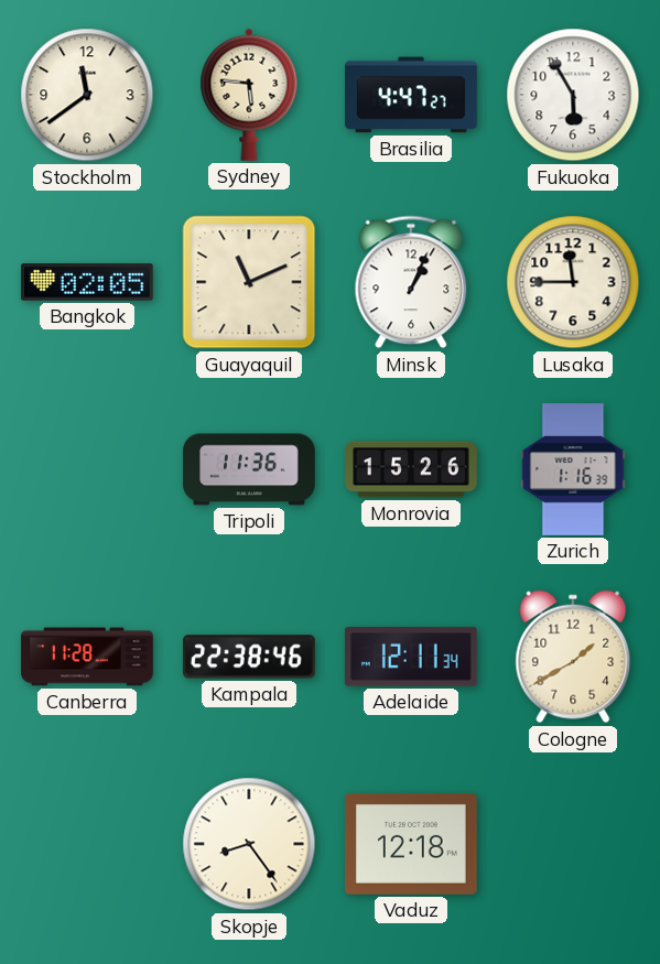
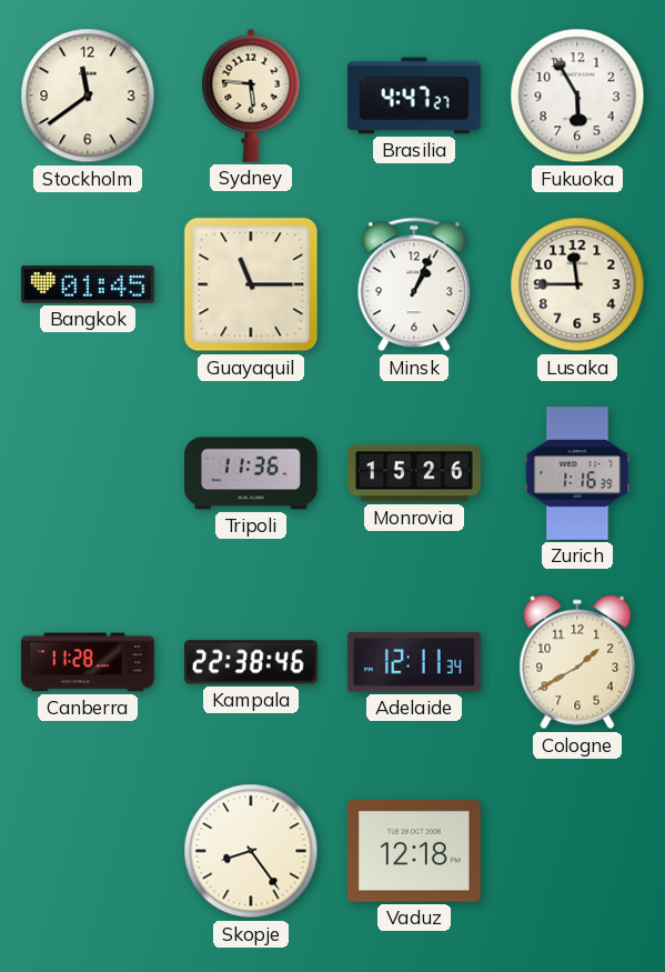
Bangkok: 02:05 -> 01:45
Guayaquil: 11:11 -> 11:15
